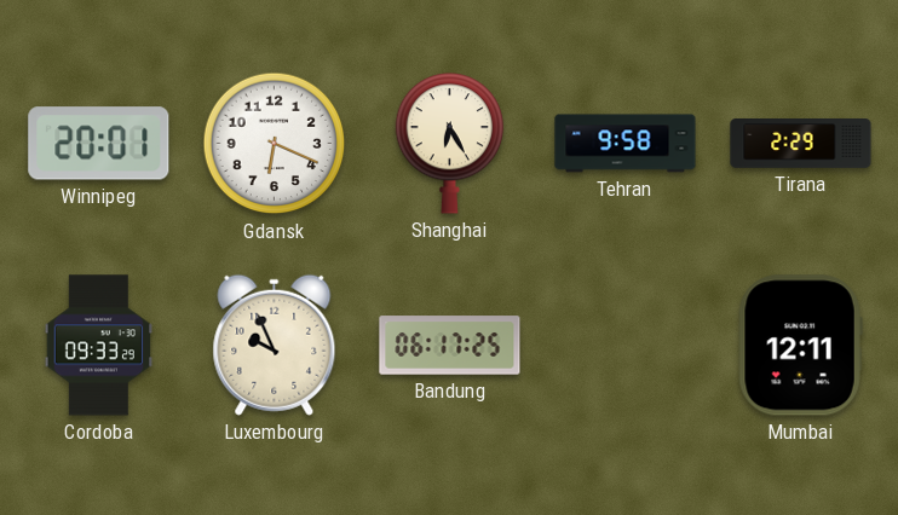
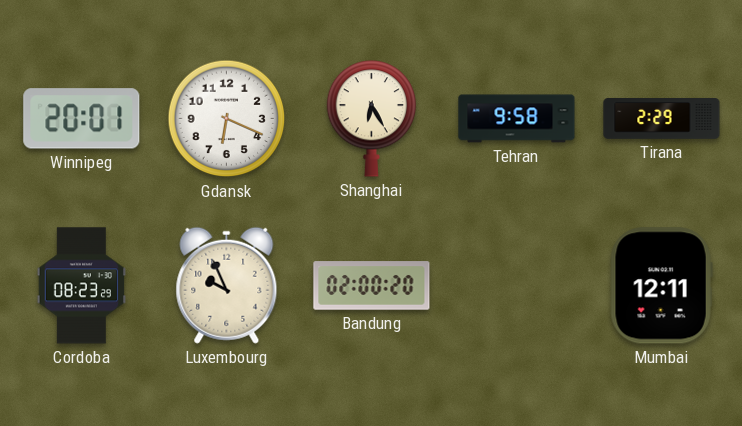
Cordoba: 09:33 -> 08:23
Bandung: 06:17 -> 02:00
